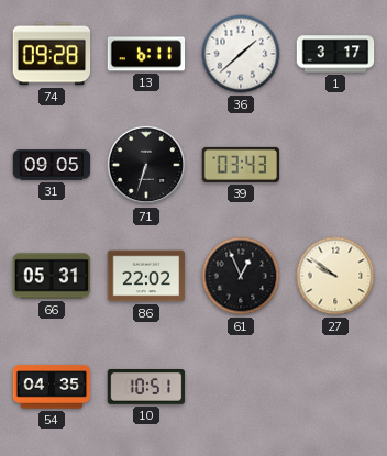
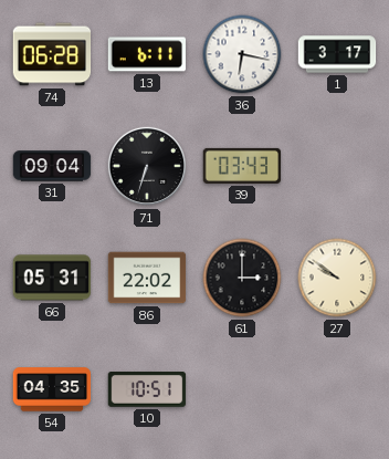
74: 09:28 -> 06:28
36: 1:38 -> 6:17
31: 09:05 -> 09:04
61: 12:56 -> 3:00
